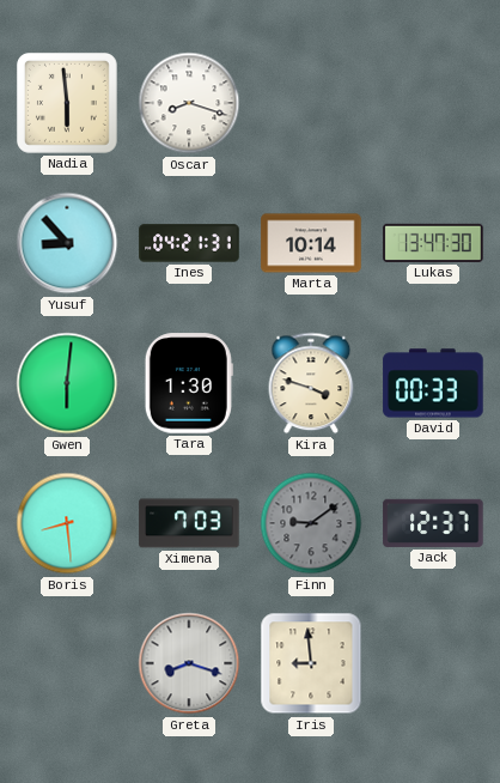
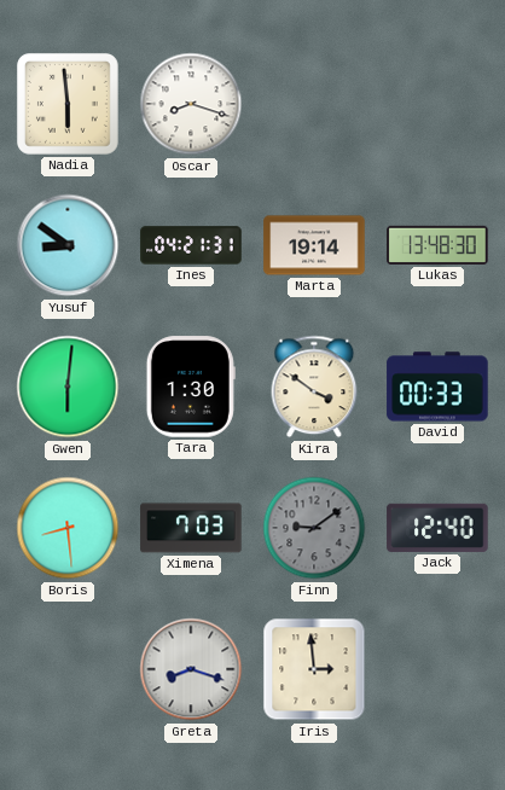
Yusuf: 8:53 -> 8:51
Marta: 10:14 -> 19:14
Lukas: 13:47 -> 13:48
Kira: 3:48 -> 3:51
Jack: 12:37 -> 12:40
Iris: 8:59 -> 2:59
